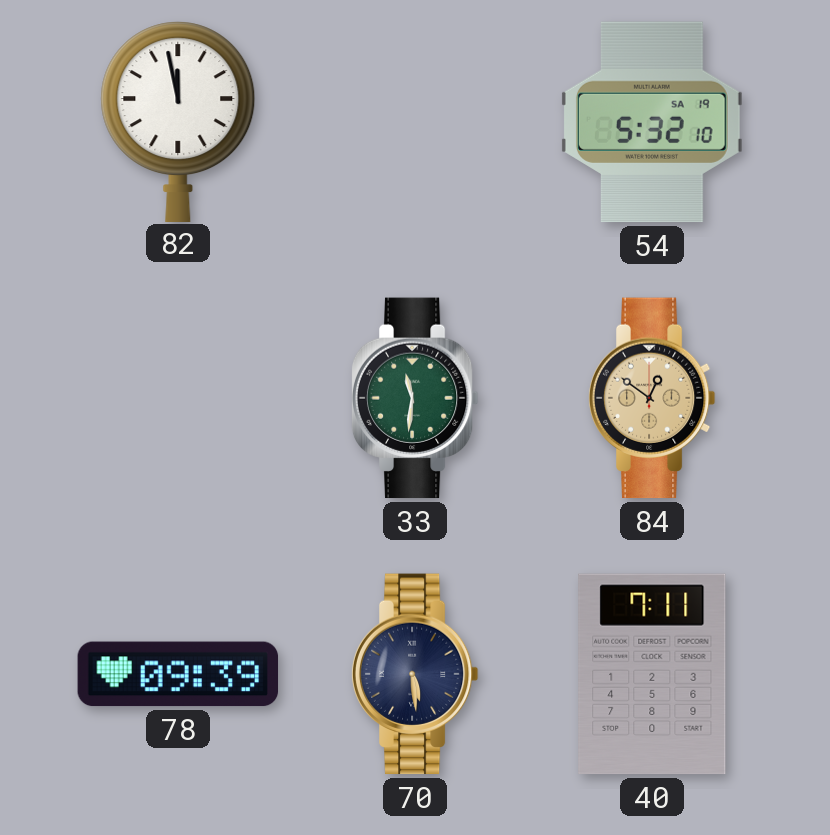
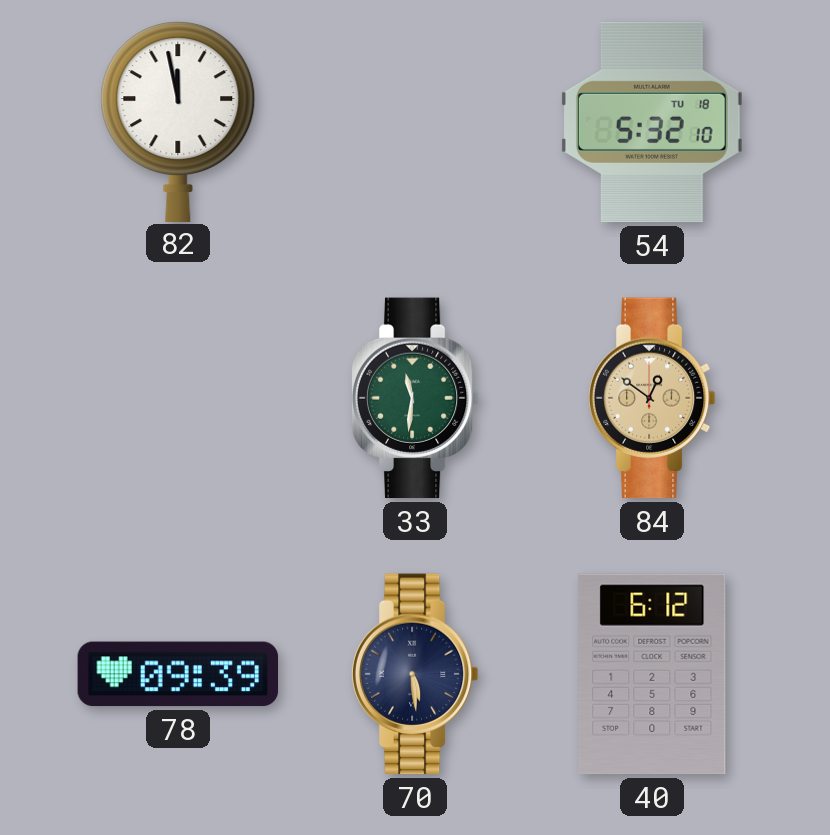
54 date: SA 19 -> TU 18
40: 7:11 -> 6:12
